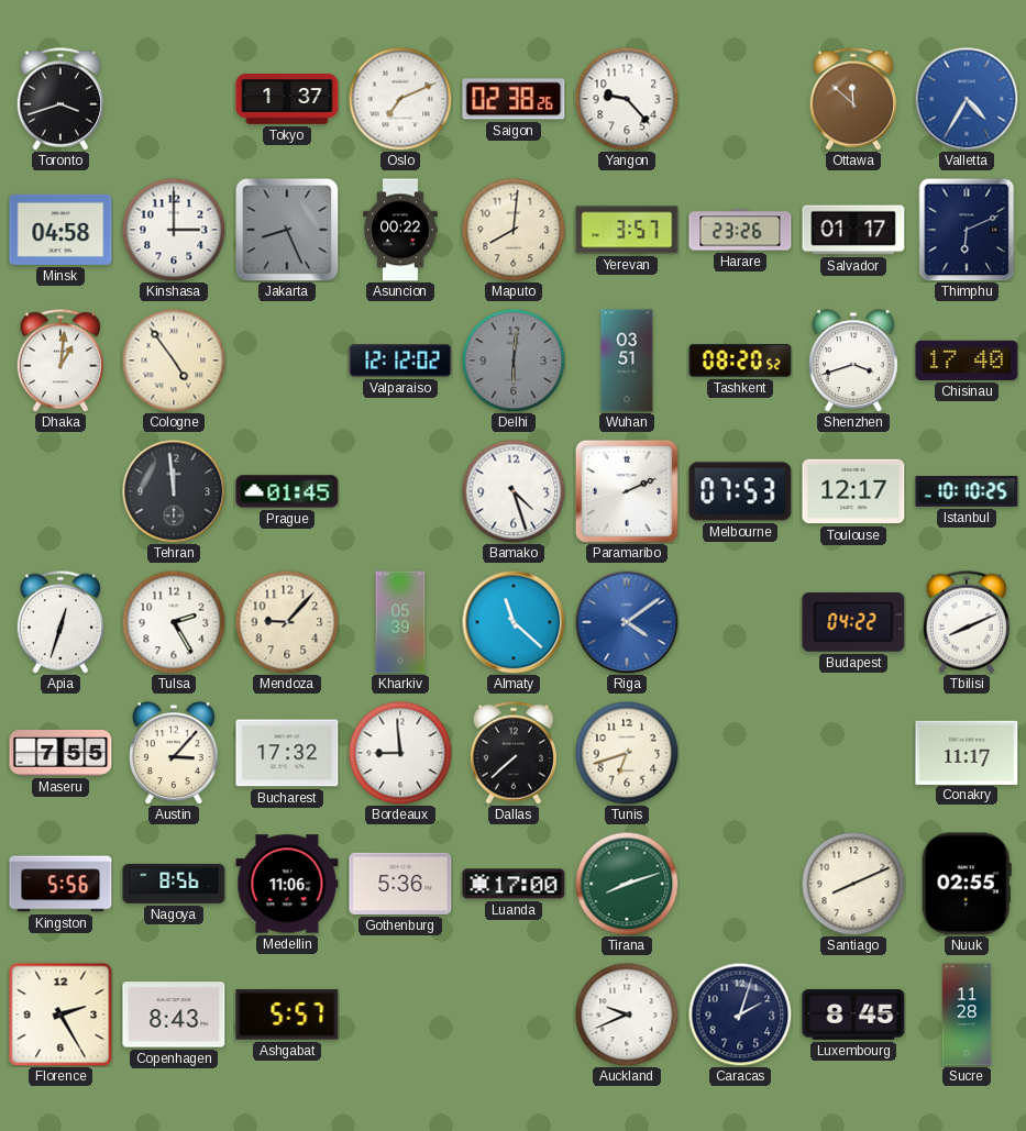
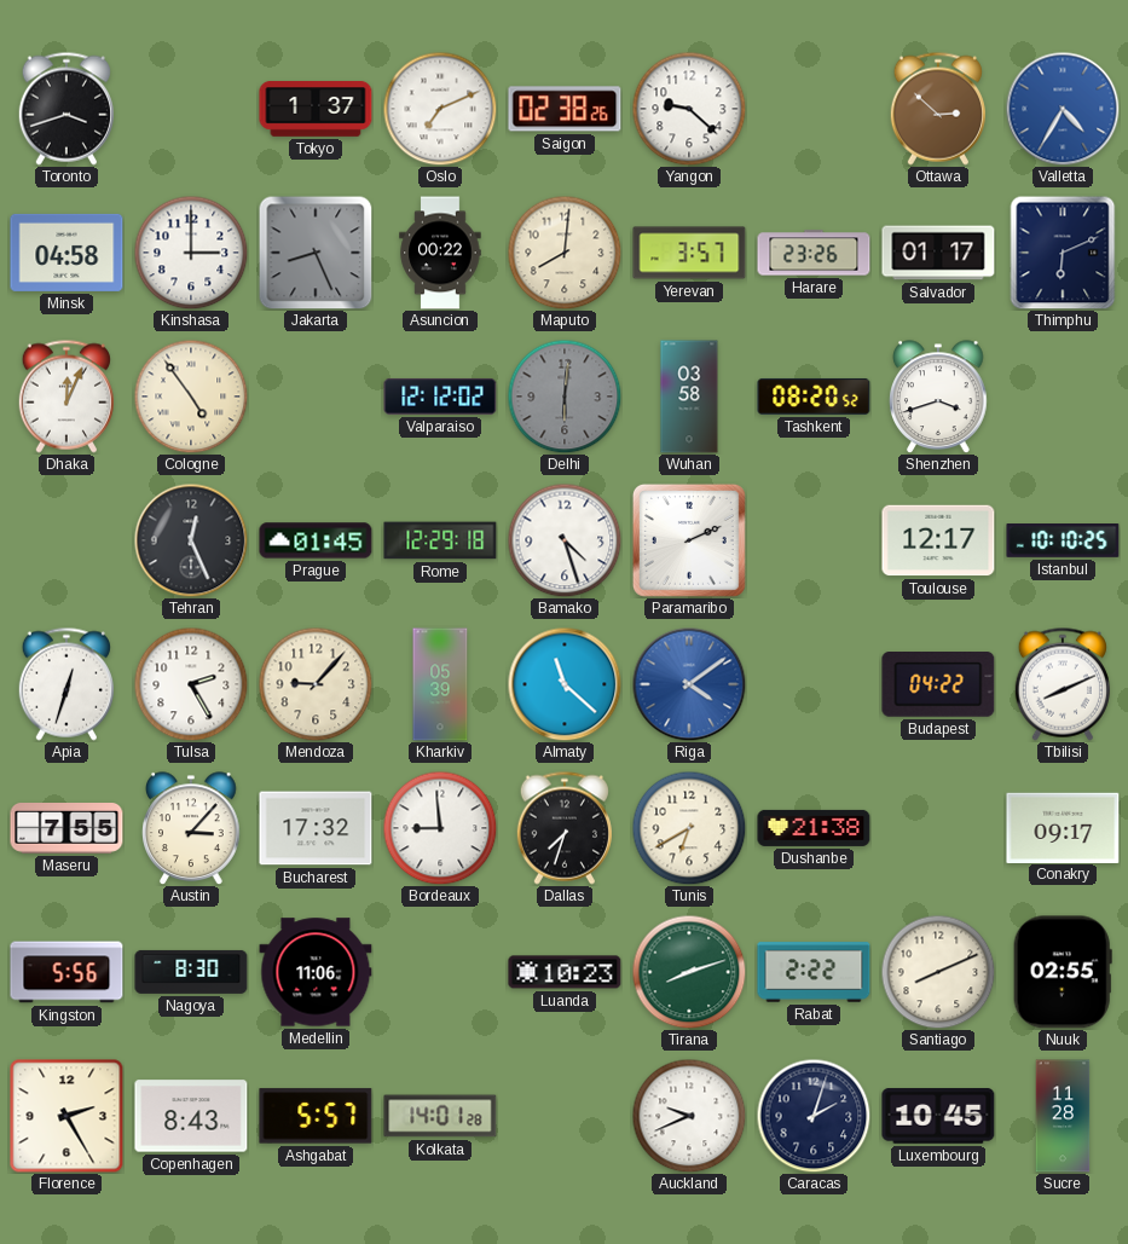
Yangon: 9:23 -> 9:22
Ottawa: 11:52 -> 2:52
Dhaka: 1:01 -> 12:04
Wuhan: 03:51 -> 03:58
Chisinau: 17:40 -> none
Tehran: 11:59 -> 12:26
Rome: none -> 12:29
Melbourne: 07:53 -> none
Dallas: 7:38 -> 7:33
Tunis: 6:42 -> 6:40
Dushanbe: none -> 21:38
Conakry: 11:17 -> 09:17
Nagoya: 8:56 -> 8:30
Gothenburg: 5:36 -> none
Luanda: 17:00 -> 10:23
Rabat: none -> 2:22
Kolkata: none -> 14:01
Luxembourg: 8:45 -> 10:45
